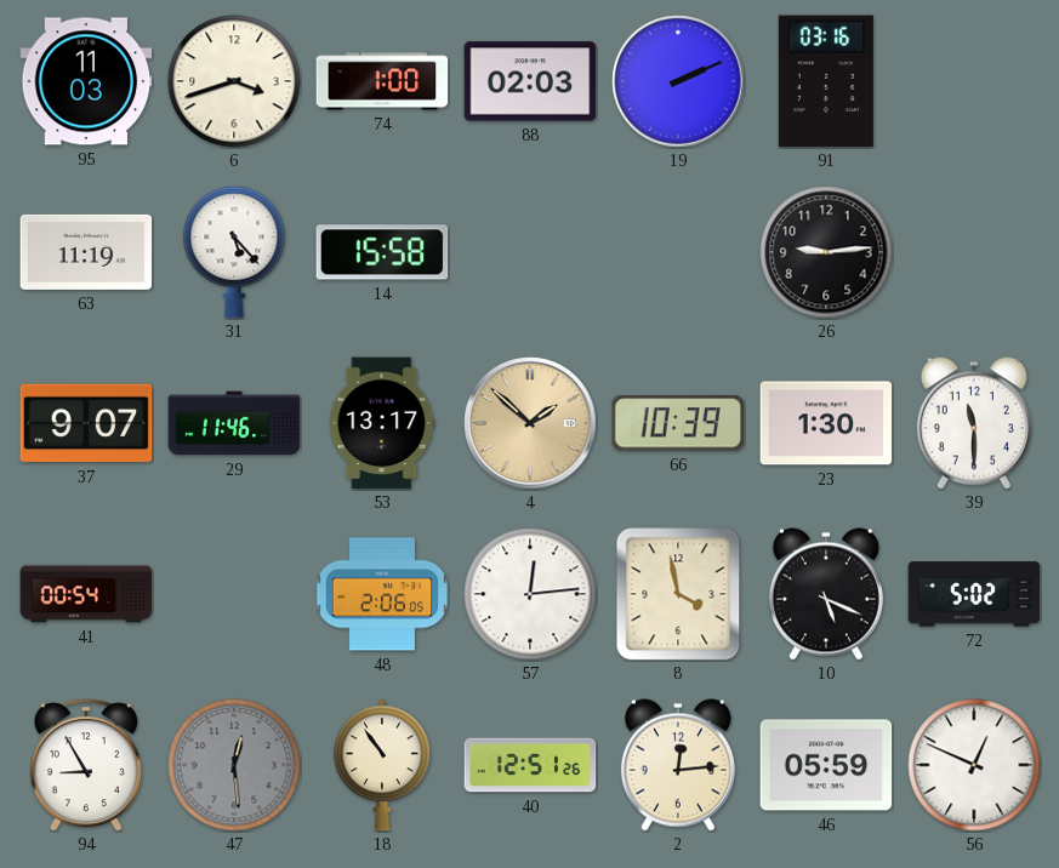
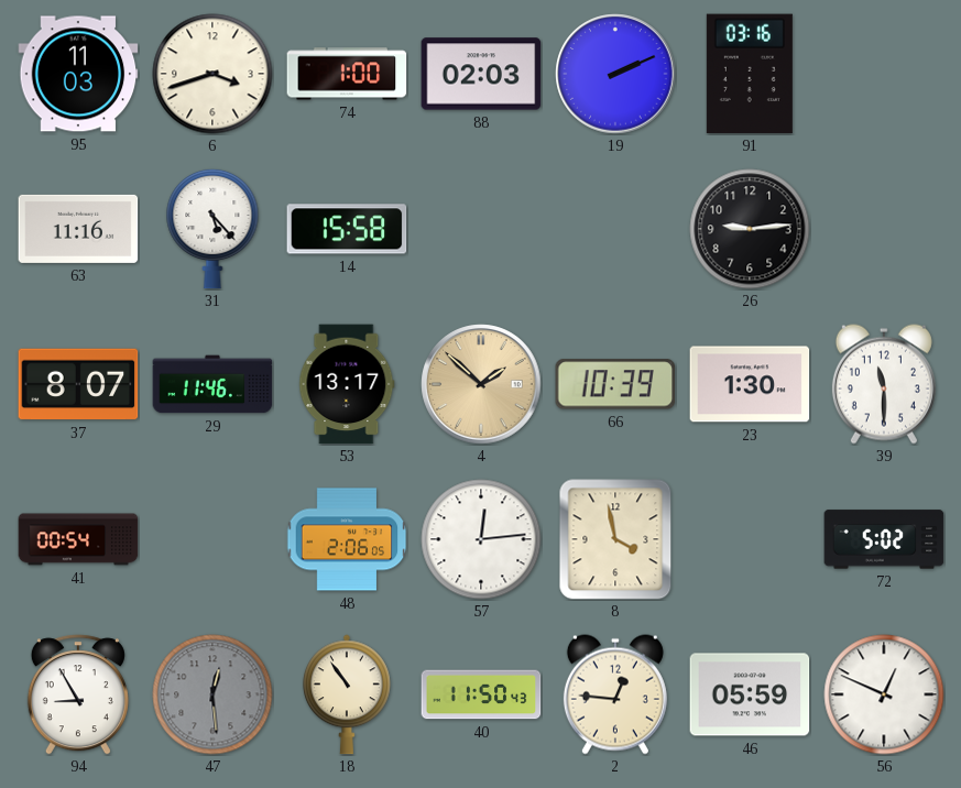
63: 11:19 -> 11:16
37: 9:07 -> 8:07
10: 5:19 -> none
40: 12:51 -> 11:50
2: 12:14 -> 12:46
